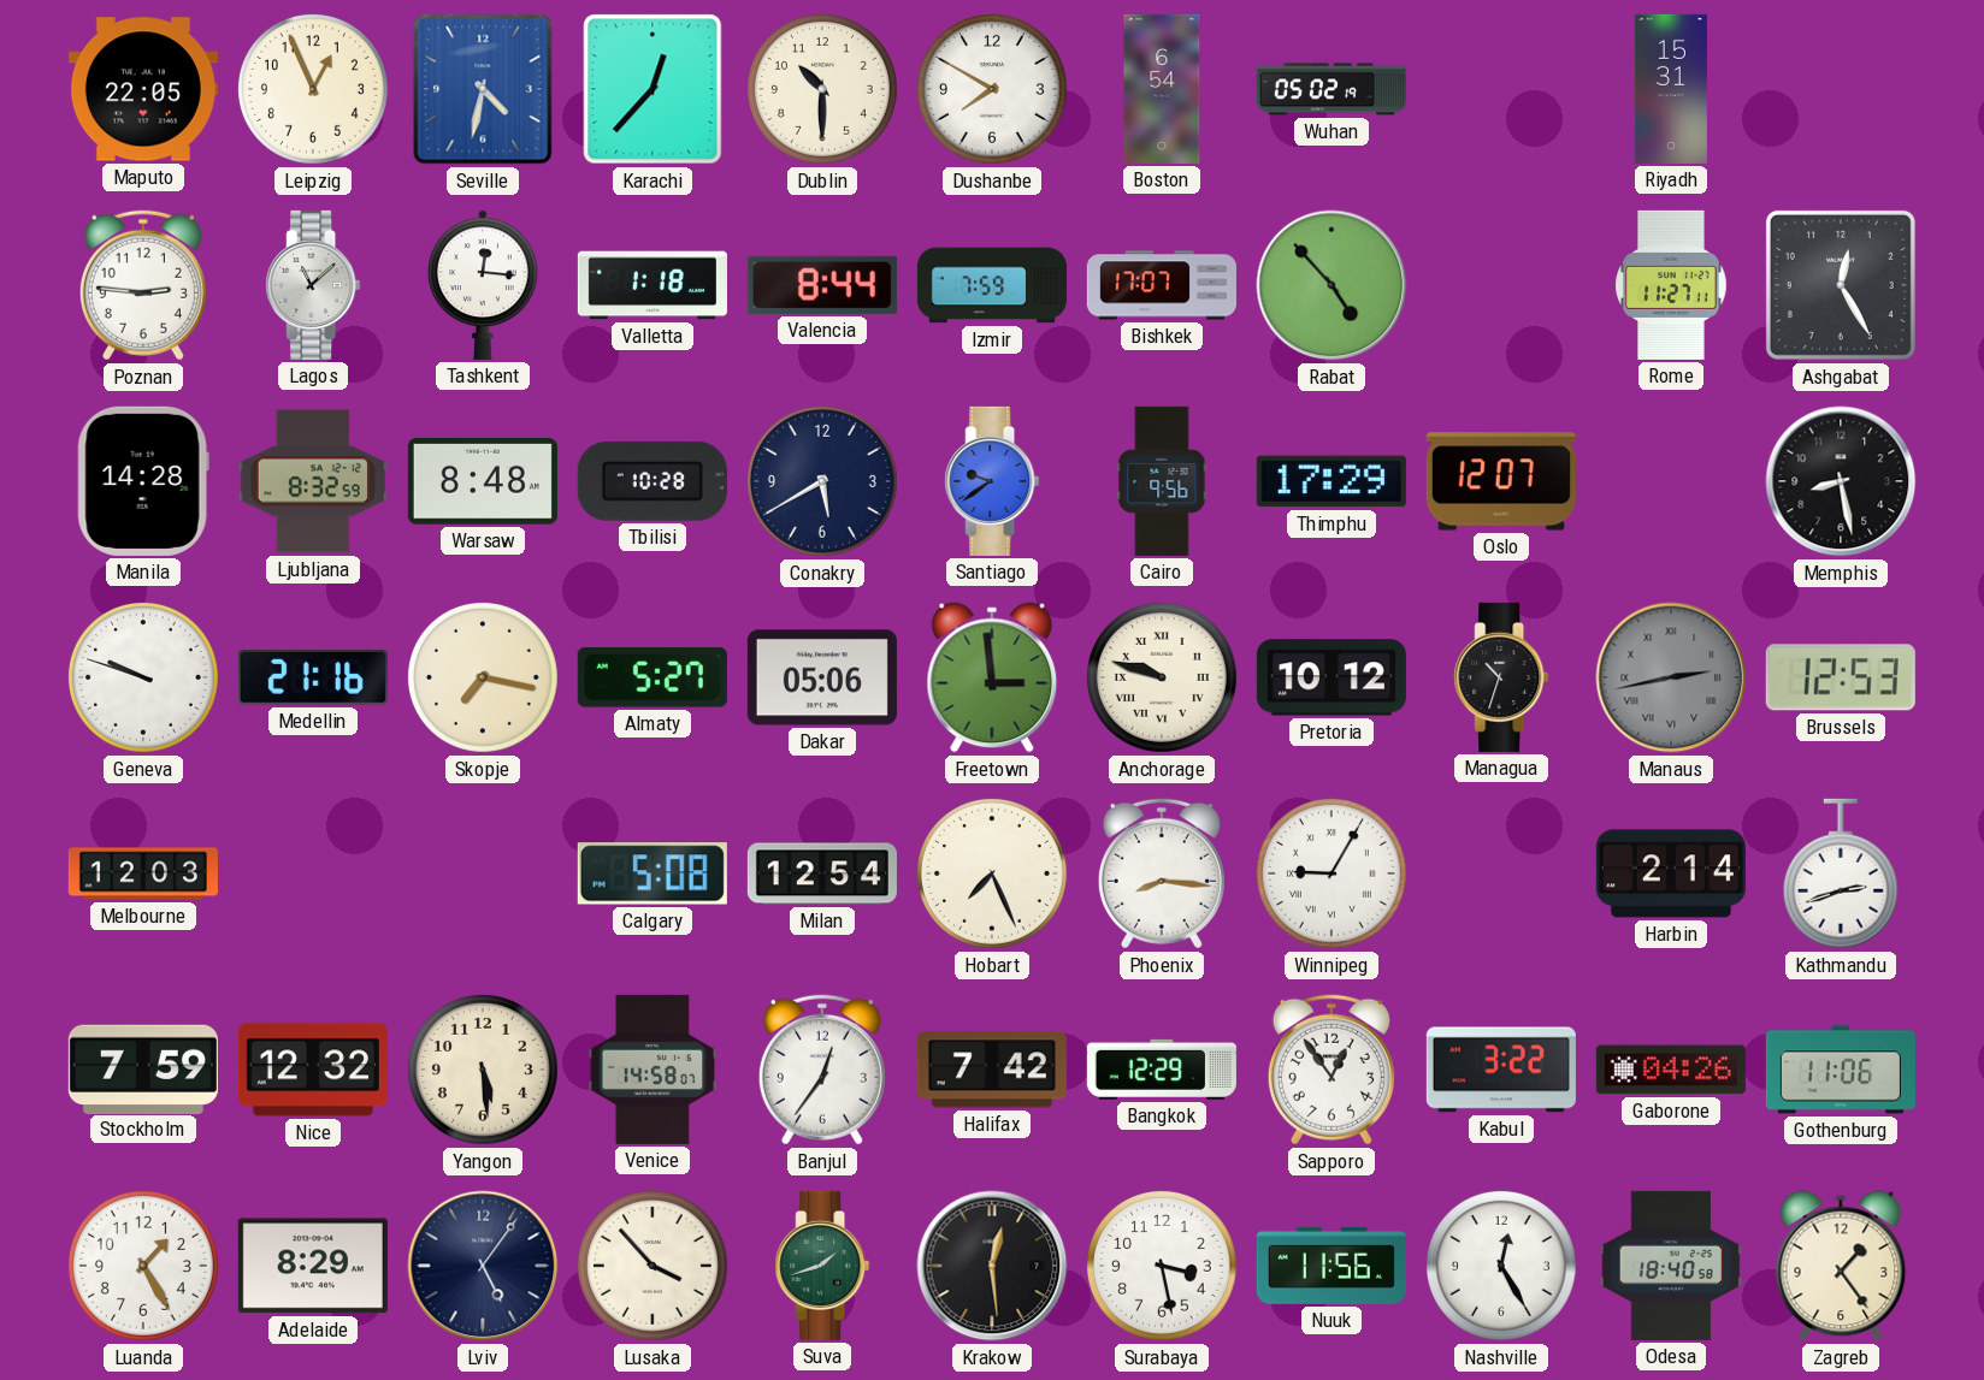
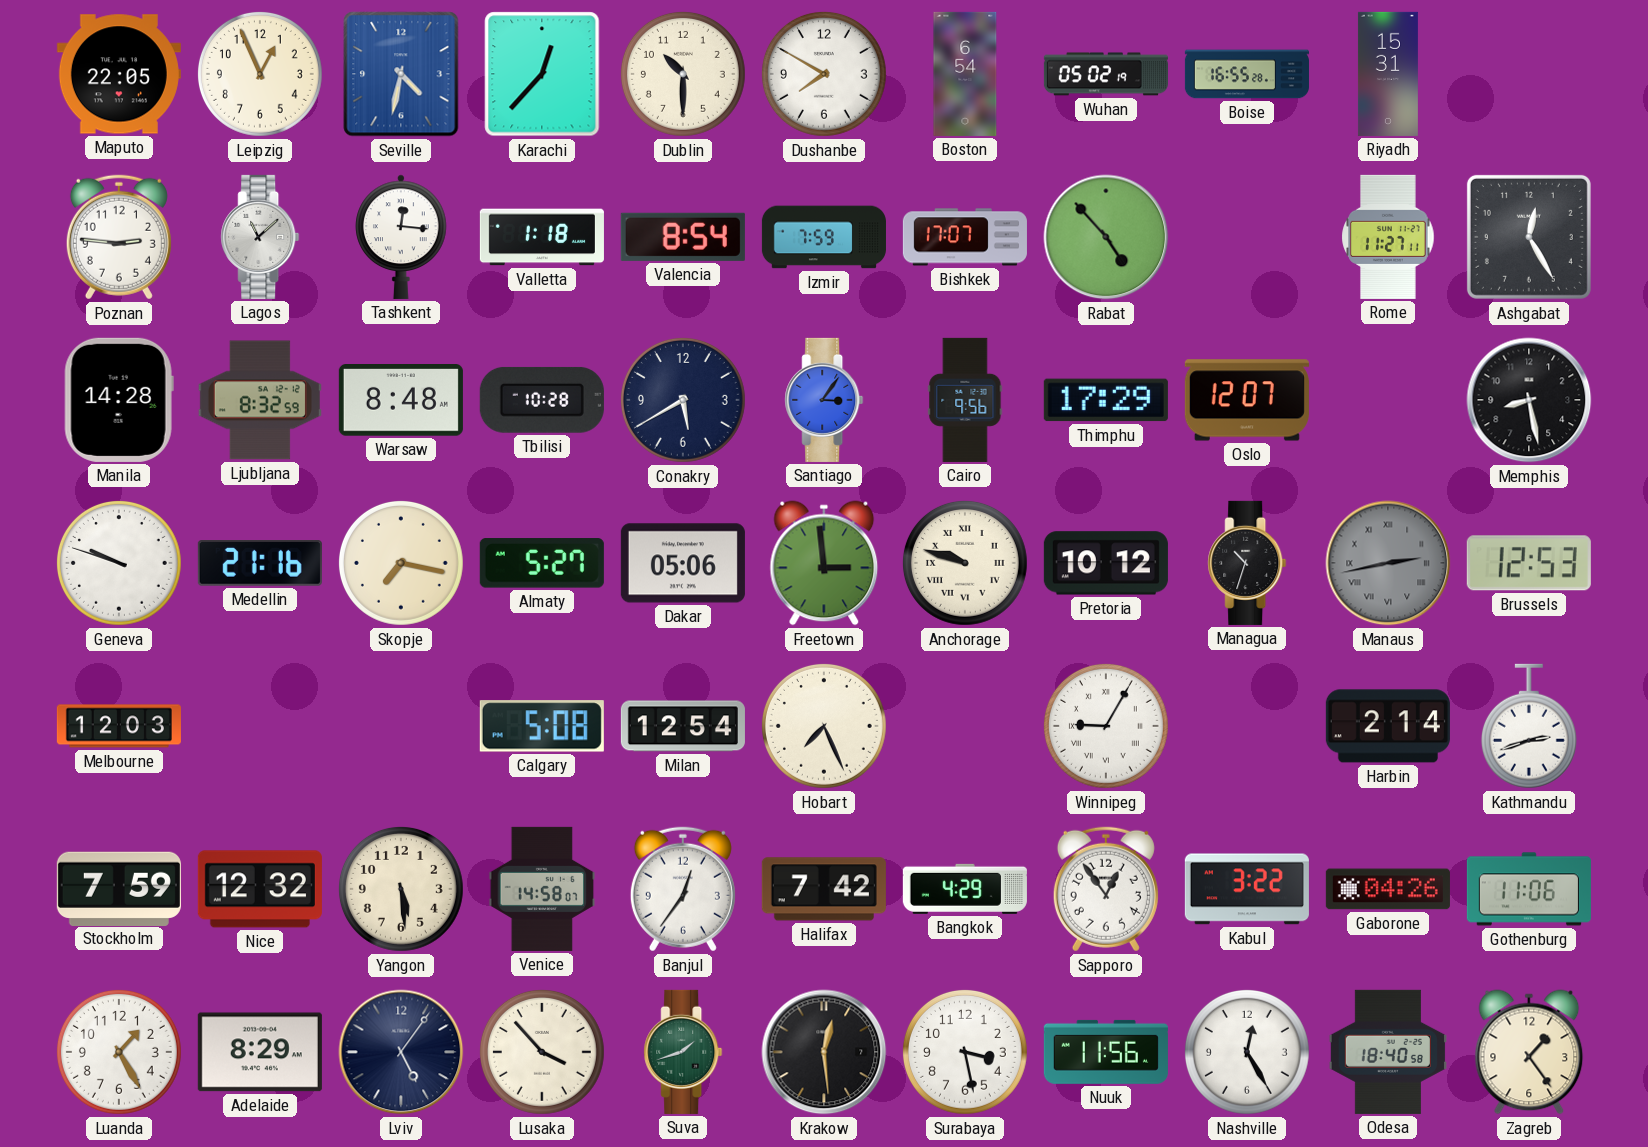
Boise: none -> 16:55
Valencia: 8:44 -> 8:54
Santiago: 9:39 -> 3:06
Phoenix: 8:16 -> none
Bangkok: 12:29 -> 4:29
